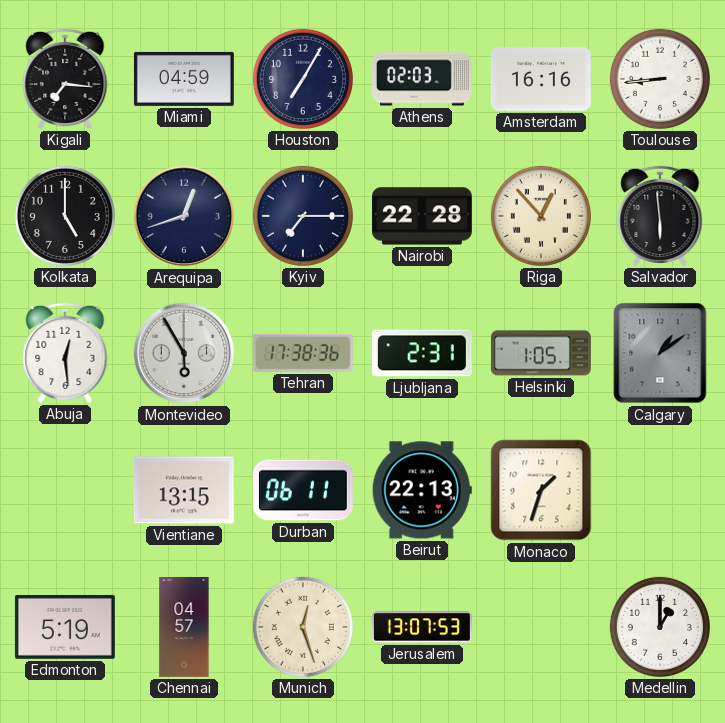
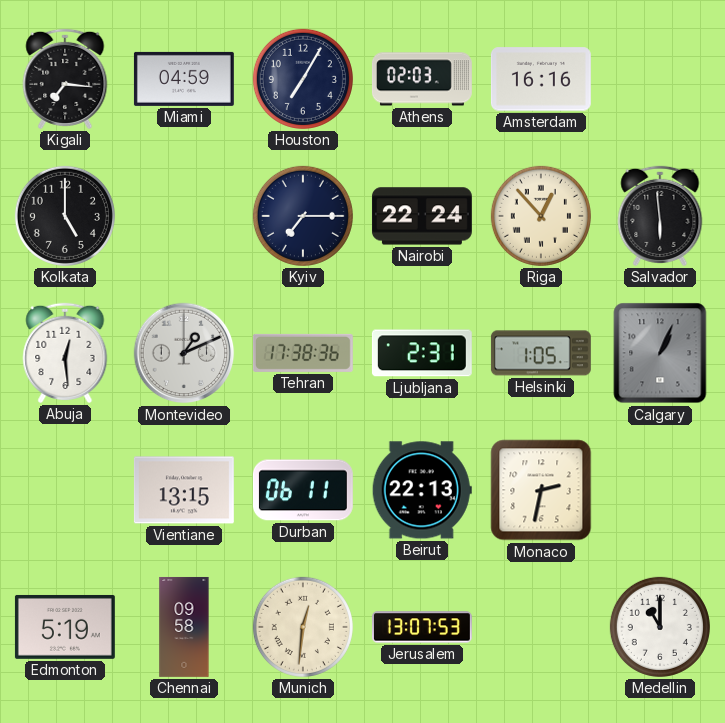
Toulouse: 8:44 -> none
Arequipa: 12:42 -> none
Nairobi: 22:28 -> 22:24
Montevideo: 5:55 -> 1:11
Calgary: 1:09 -> 1:04
Monaco: 1:33 -> 2:32
Chennai: 04:57 -> 09:58
Munich: 12:27 -> 12:31
Medellin: 1:00 -> 11:00
